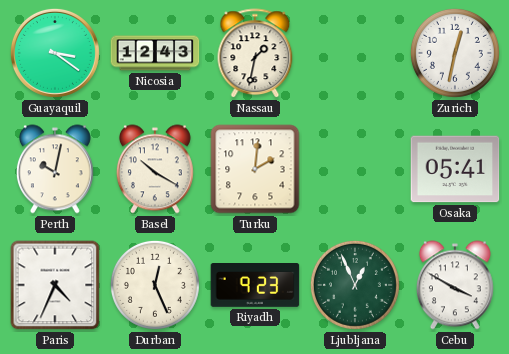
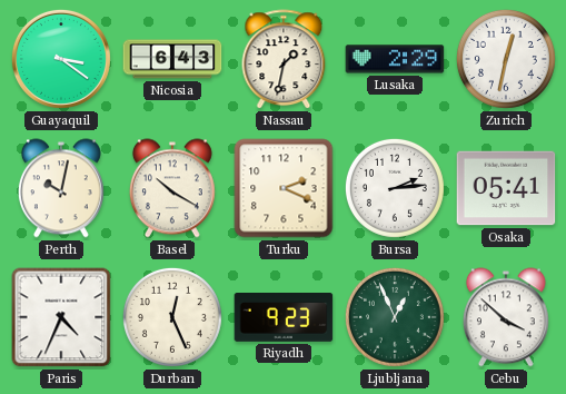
Nicosia: 12:43 -> 6:43
Lusaka: none -> 2:29
Turku: 2:01 -> 2:19
Bursa: none -> 2:14
Cebu: 3:50 -> 3:52
